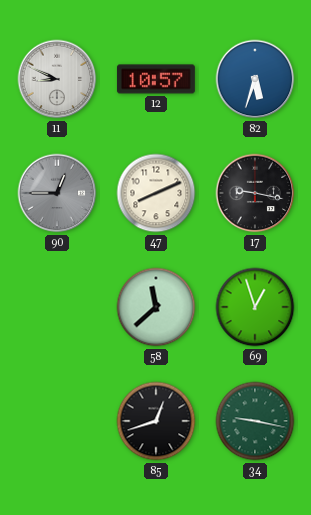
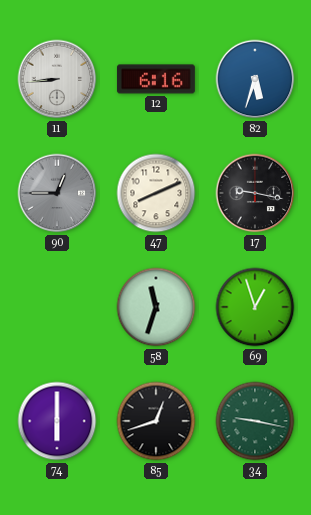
11: 8:49 -> 8:44
12: 10:57 -> 6:16
58: 11:38 -> 11:33
74: none -> 6:00
